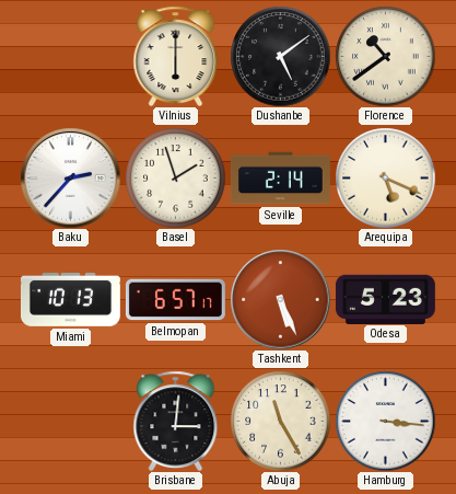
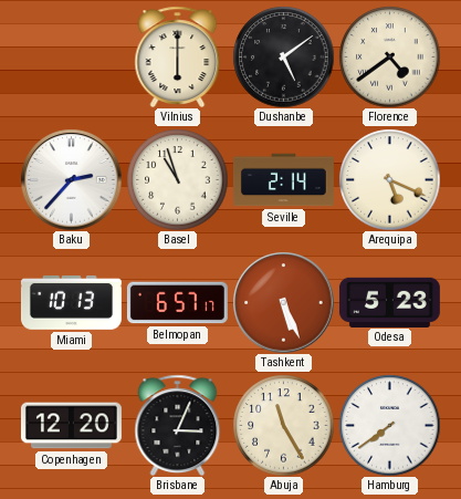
Florence: 10:39 -> 4:39
Basel: 1:57 -> 10:57
Copenhagen: none -> 12:20
Brisbane: 3:01 -> 3:04
Hamburg: 3:16 -> 7:39
